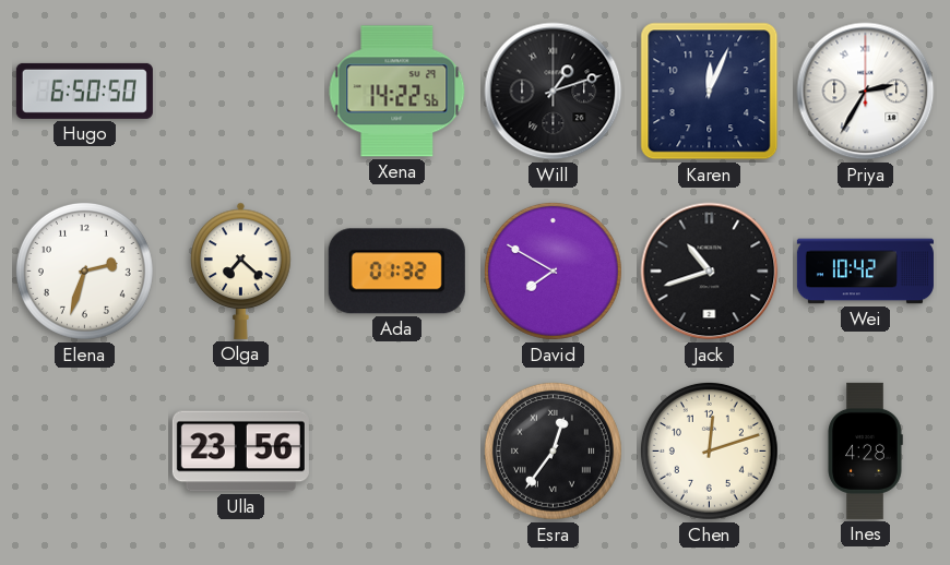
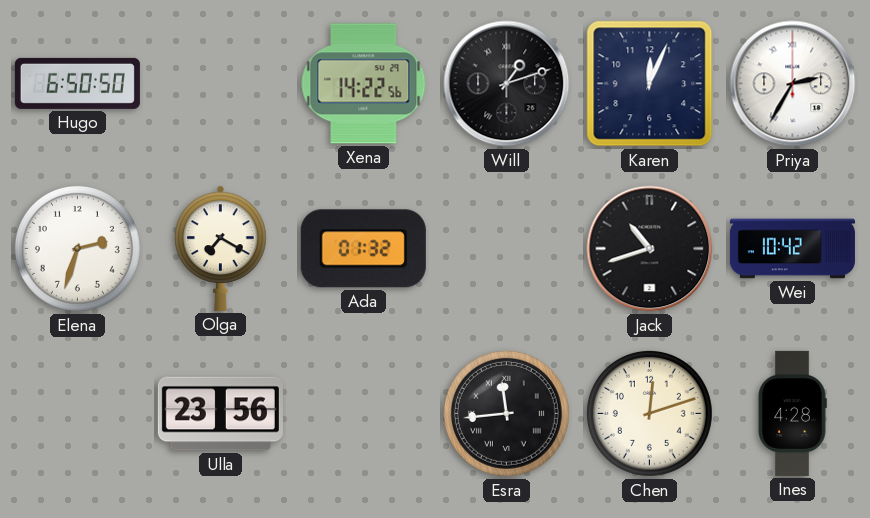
Olga: 7:22 -> 7:20
David: 7:50 -> none
Esra: 12:36 -> 11:44
